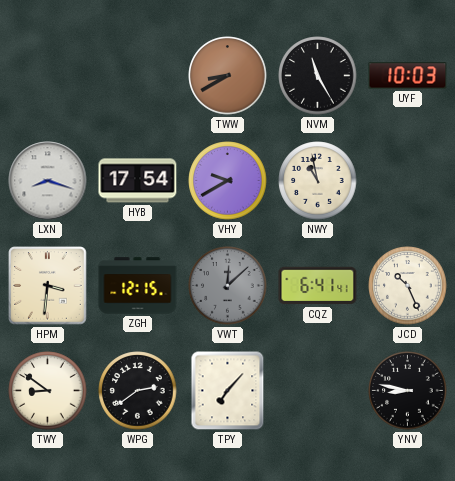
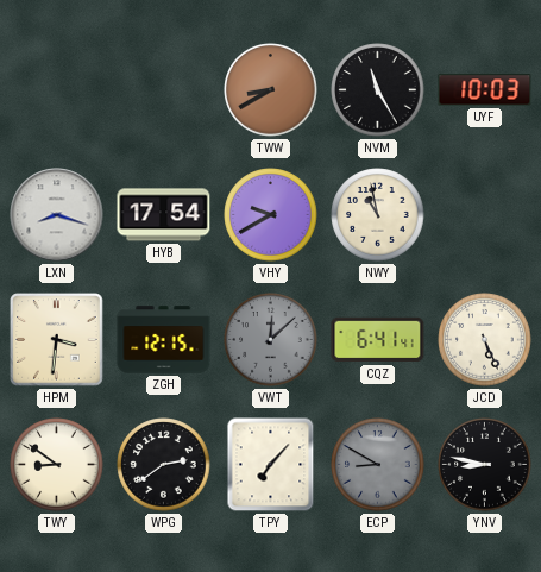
JCD: 10:26 -> 5:26
ECP: none -> 8:50
